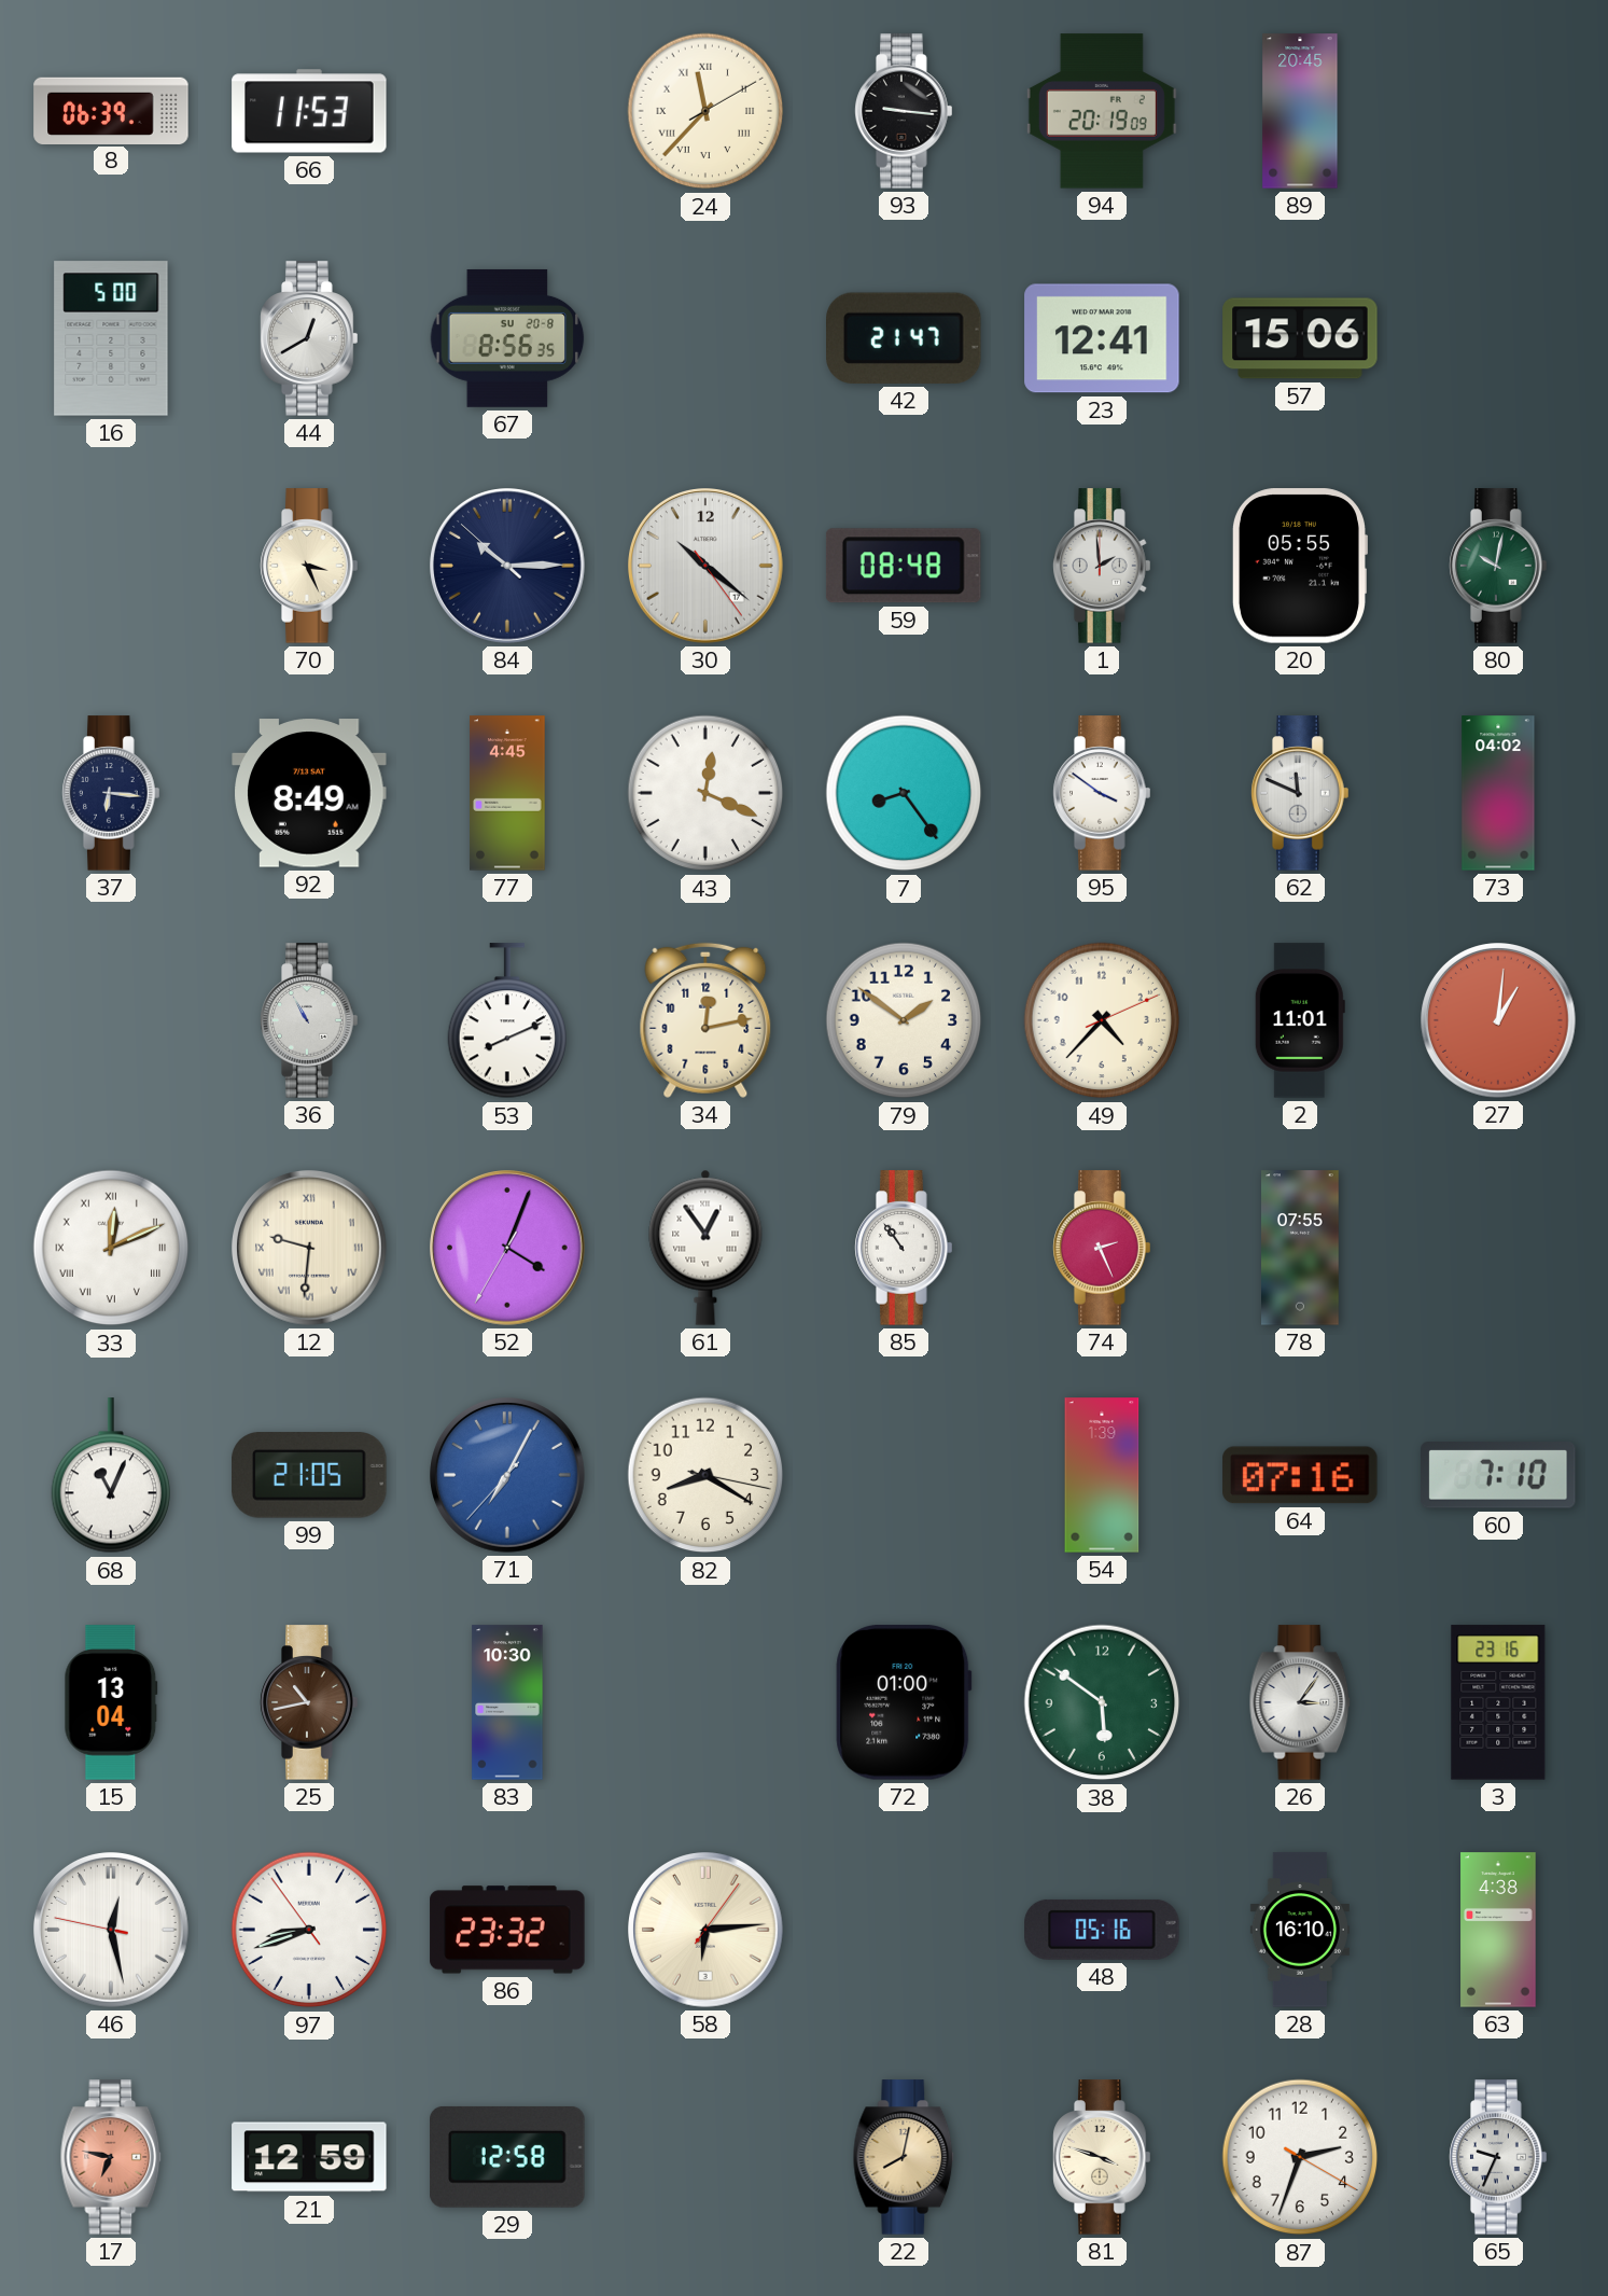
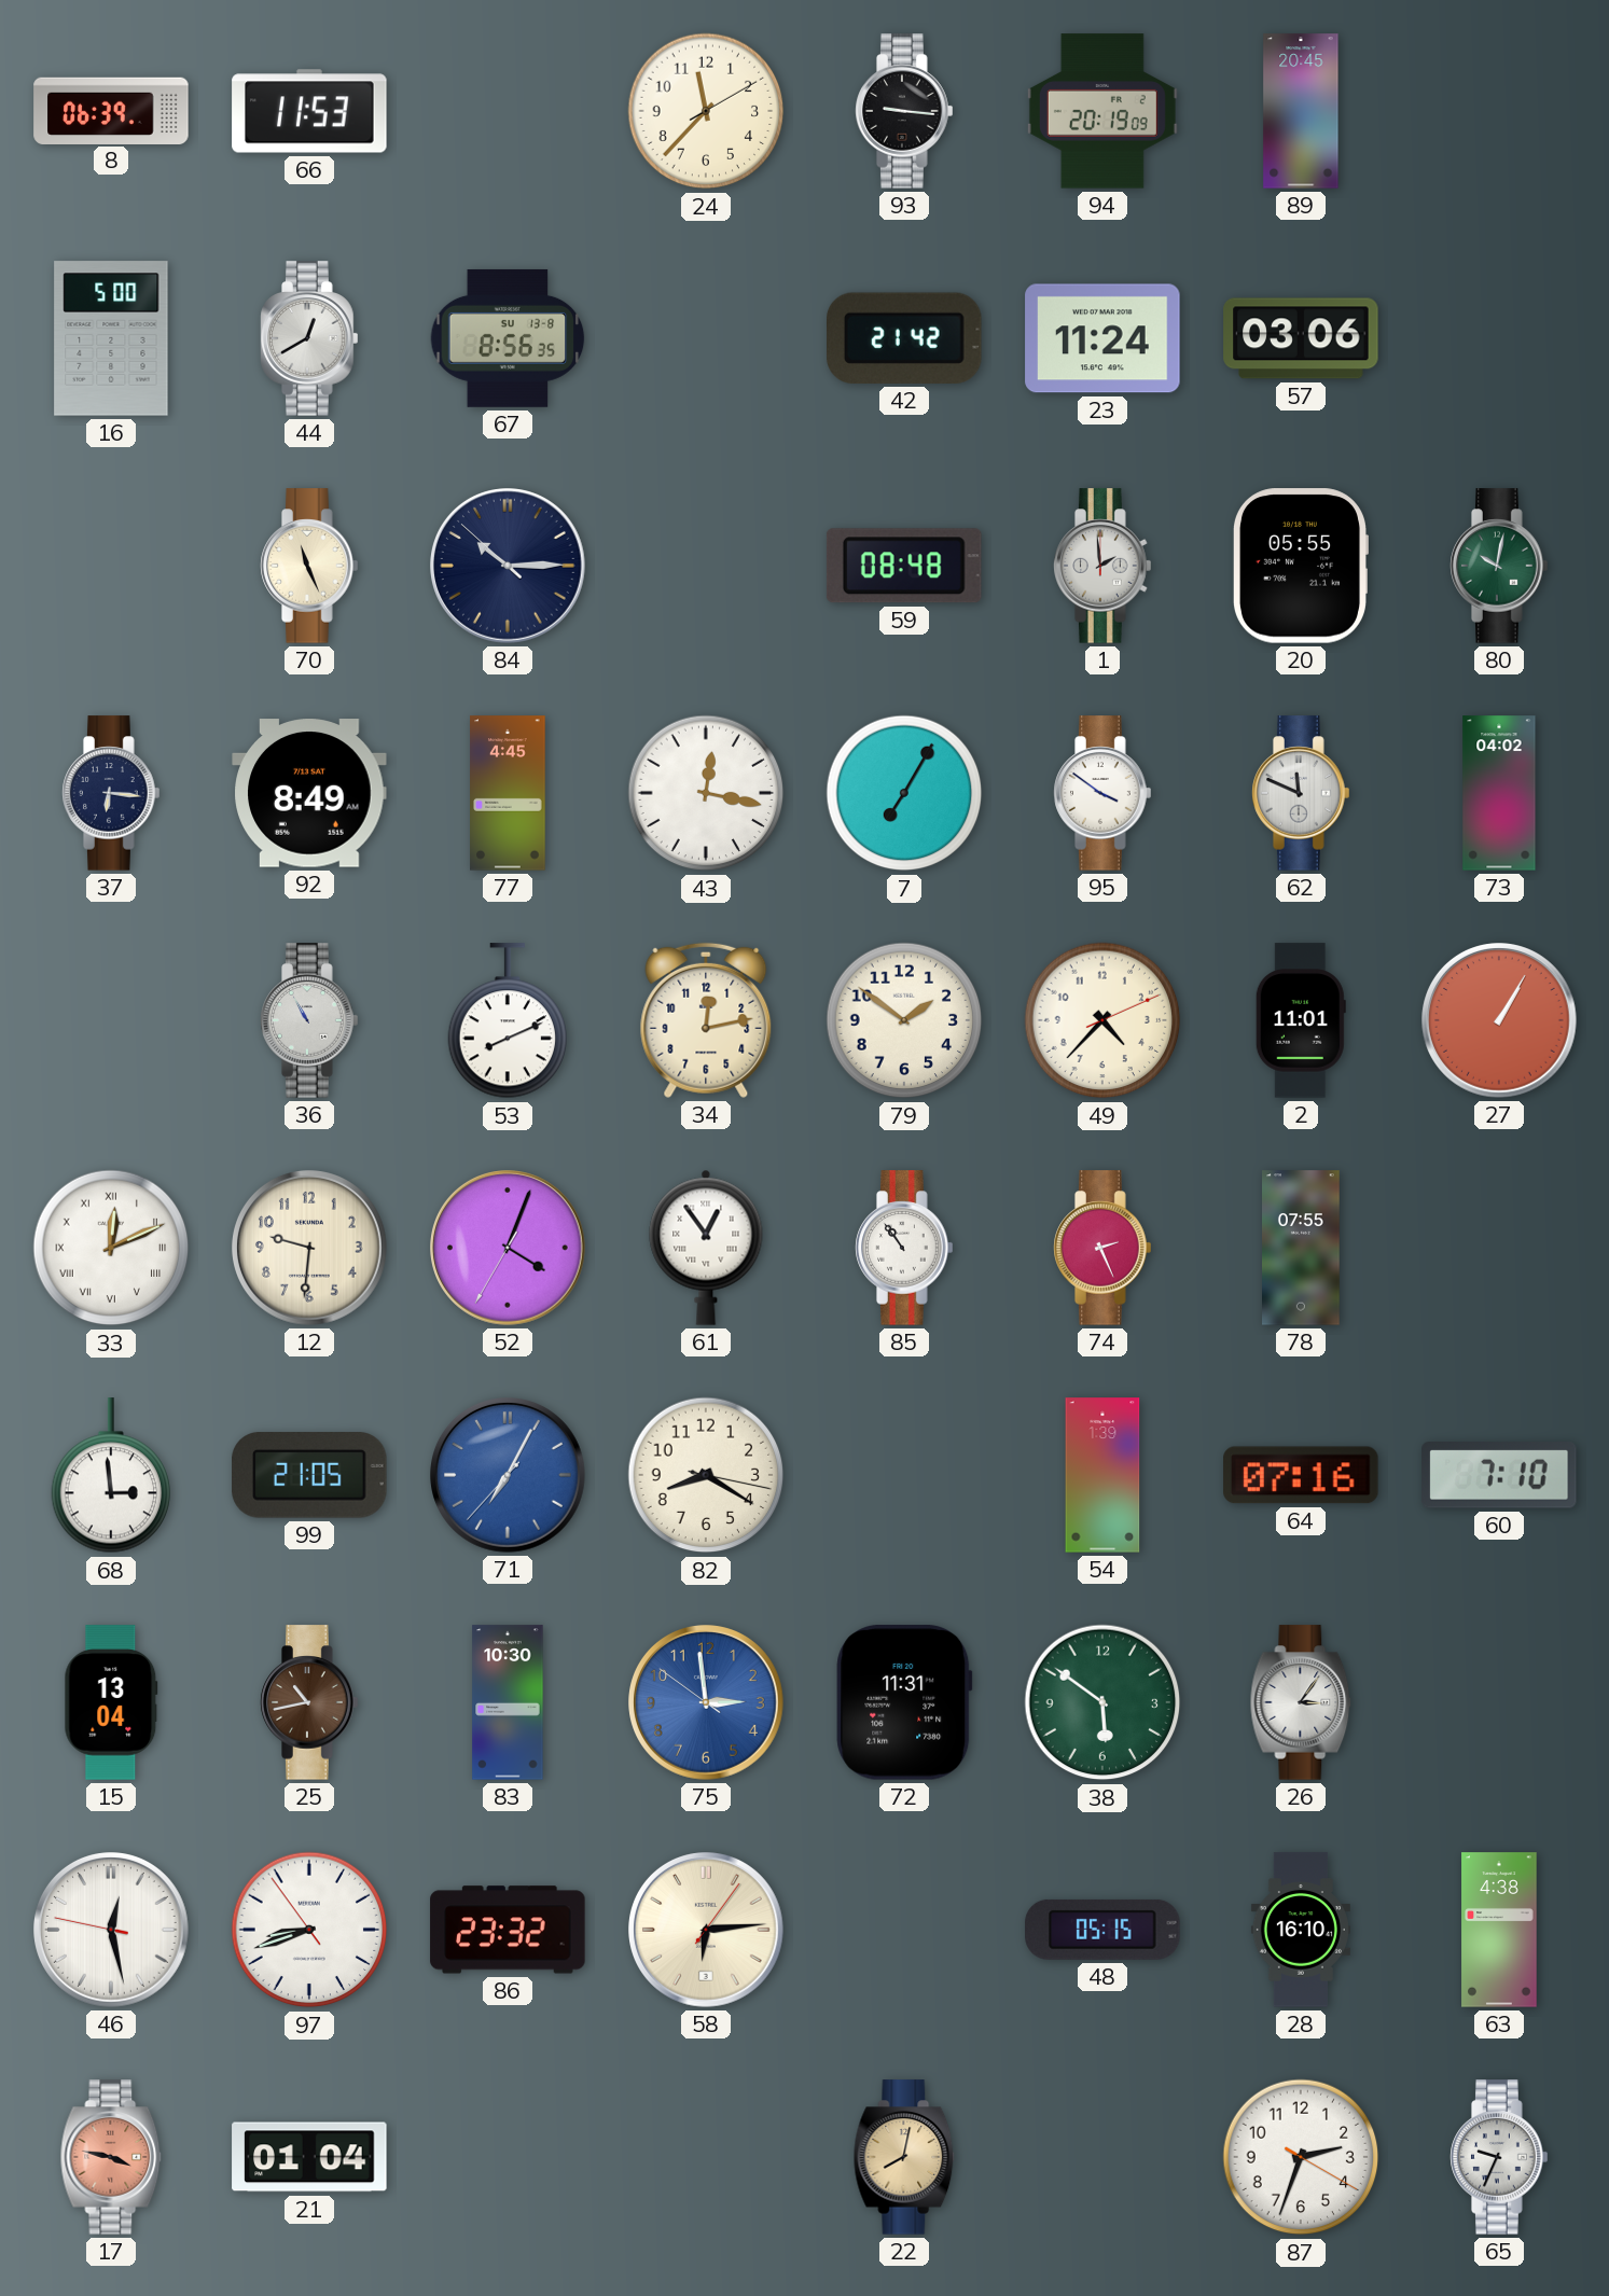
24 numerals: Roman -> Arabic
67 date: SU 20-8 -> SU 13-8
42: 21:47 -> 21:42
23: 12:41 -> 11:24
57: 15:06 -> 03:06
70: 3:26 -> 11:26
30: 10:21 -> none
43: 12:19 -> 12:17
7: 8:24 -> 7:05
27: 1:01 -> 1:05
12 numerals: Roman -> Arabic
68: 11:04 -> 2:59
75: none -> 2:58
72: 01:00 -> 11:31
3: 23:16 -> none
48: 05:16 -> 05:15
17: 6:47 -> 3:47
21: 12:59 -> 01:04
29: 12:58 -> none
81: 3:48 -> none
